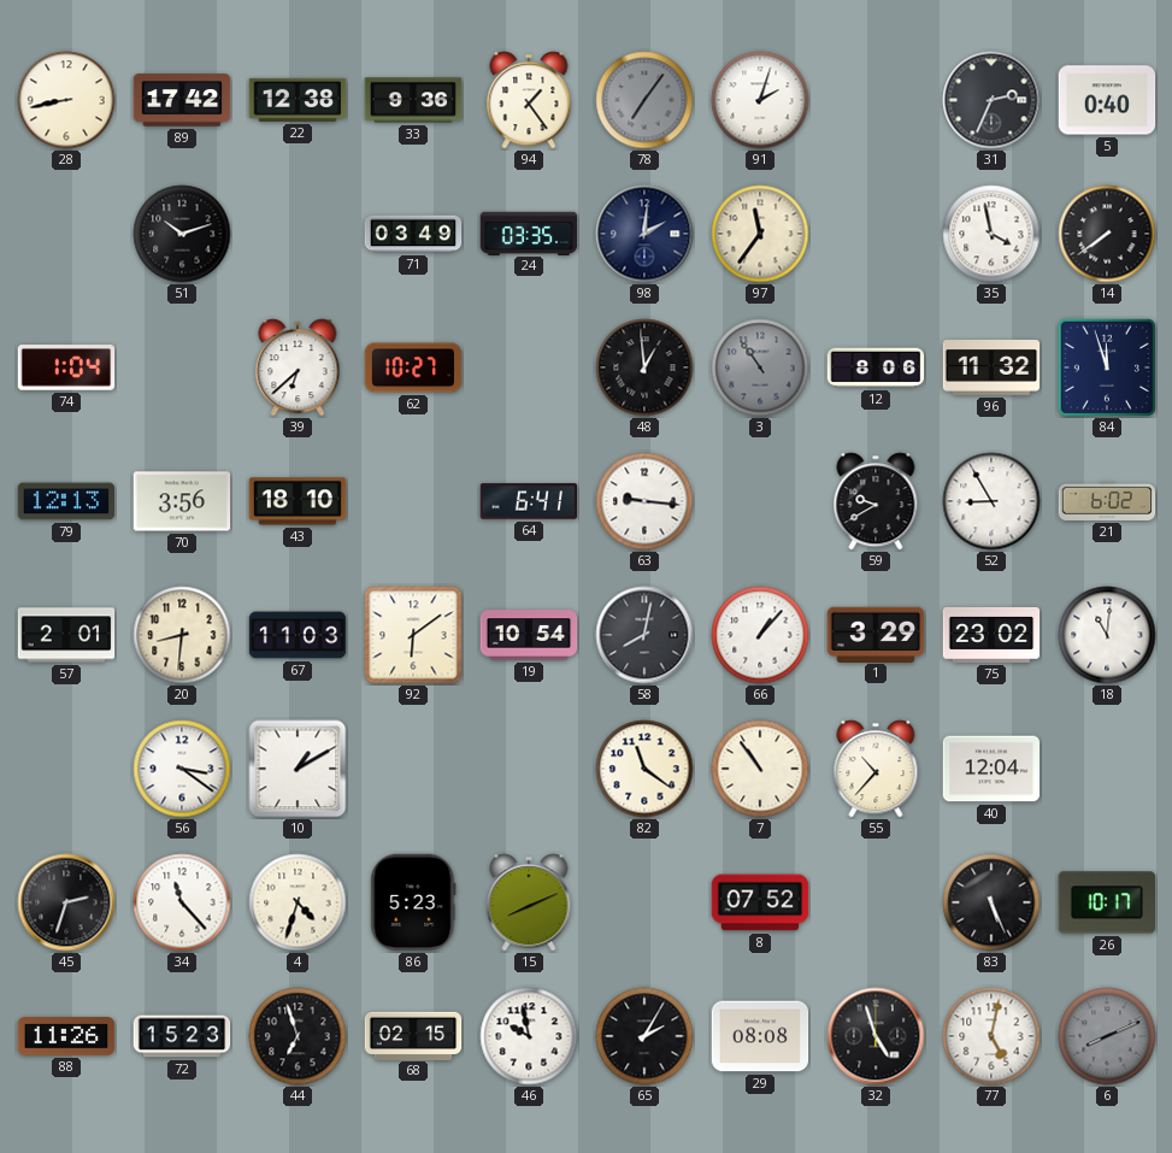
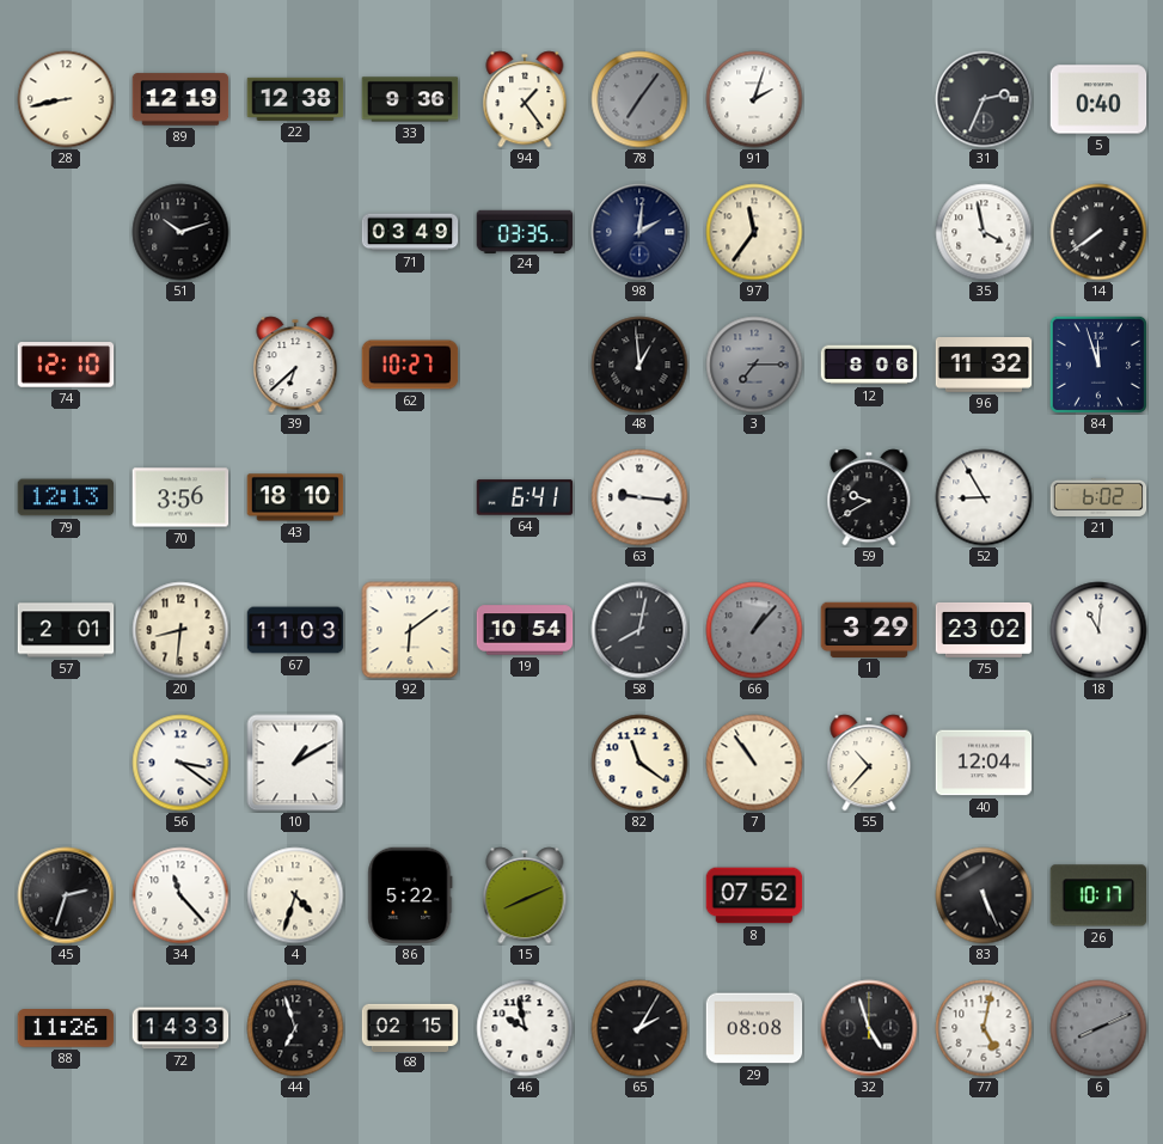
89: 17:42 -> 12:19
74: 1:04 -> 12:10
3: 10:54 -> 7:15
66 dial: white -> grey
86: 5:23 -> 5:22
72: 15:23 -> 14:33
